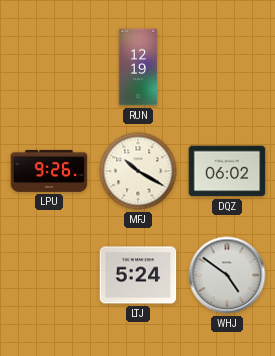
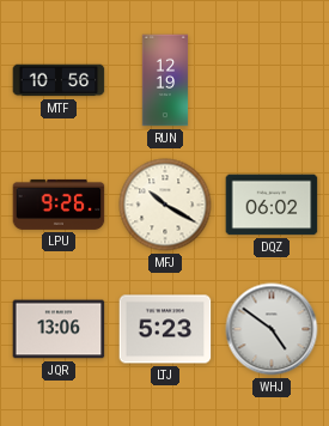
MTF: none -> 10:56
JQR: none -> 13:06
LTJ: 5:24 -> 5:23
